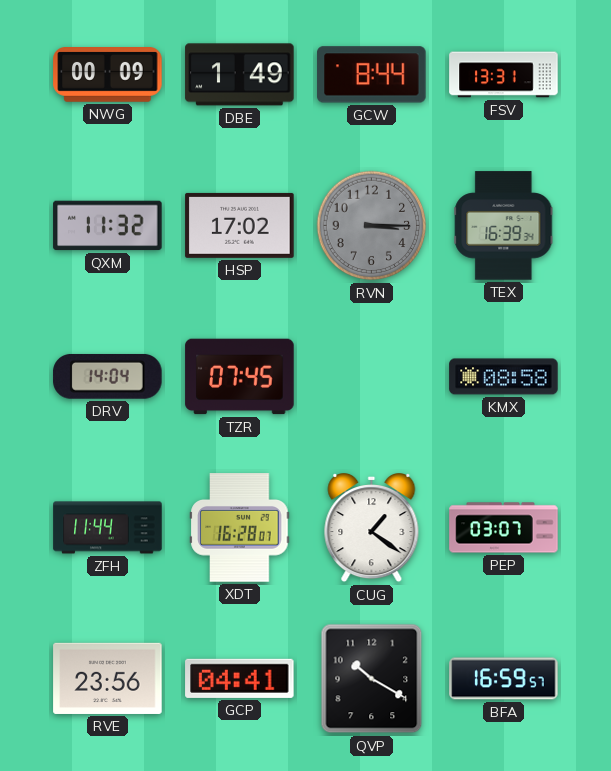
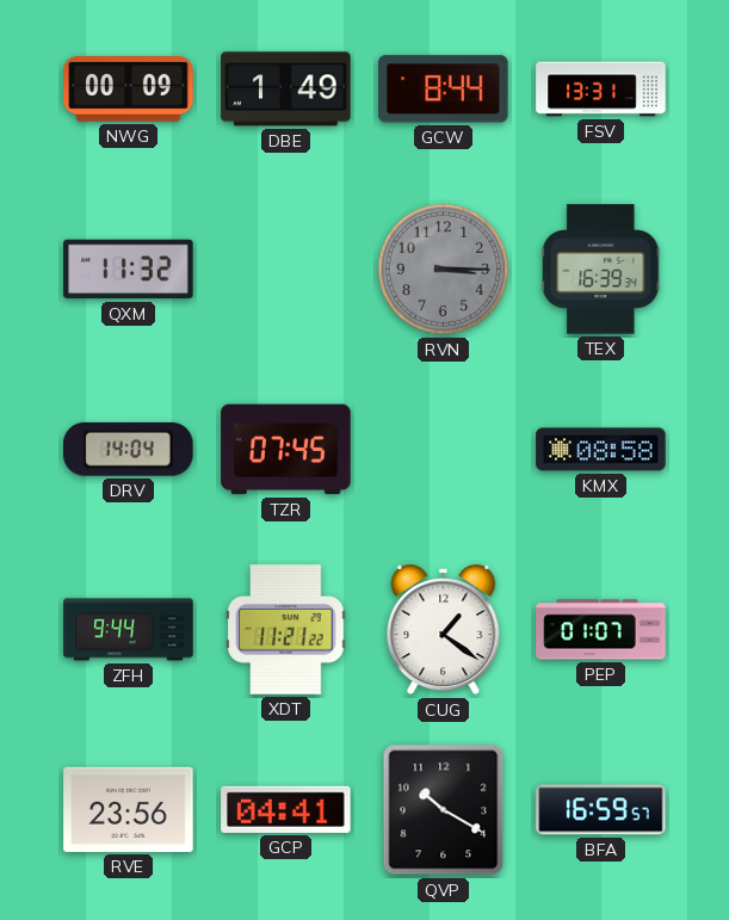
HSP: 17:02 -> none
ZFH: 11:44 -> 9:44
XDT: 16:28 -> 11:21
PEP: 03:07 -> 01:07
